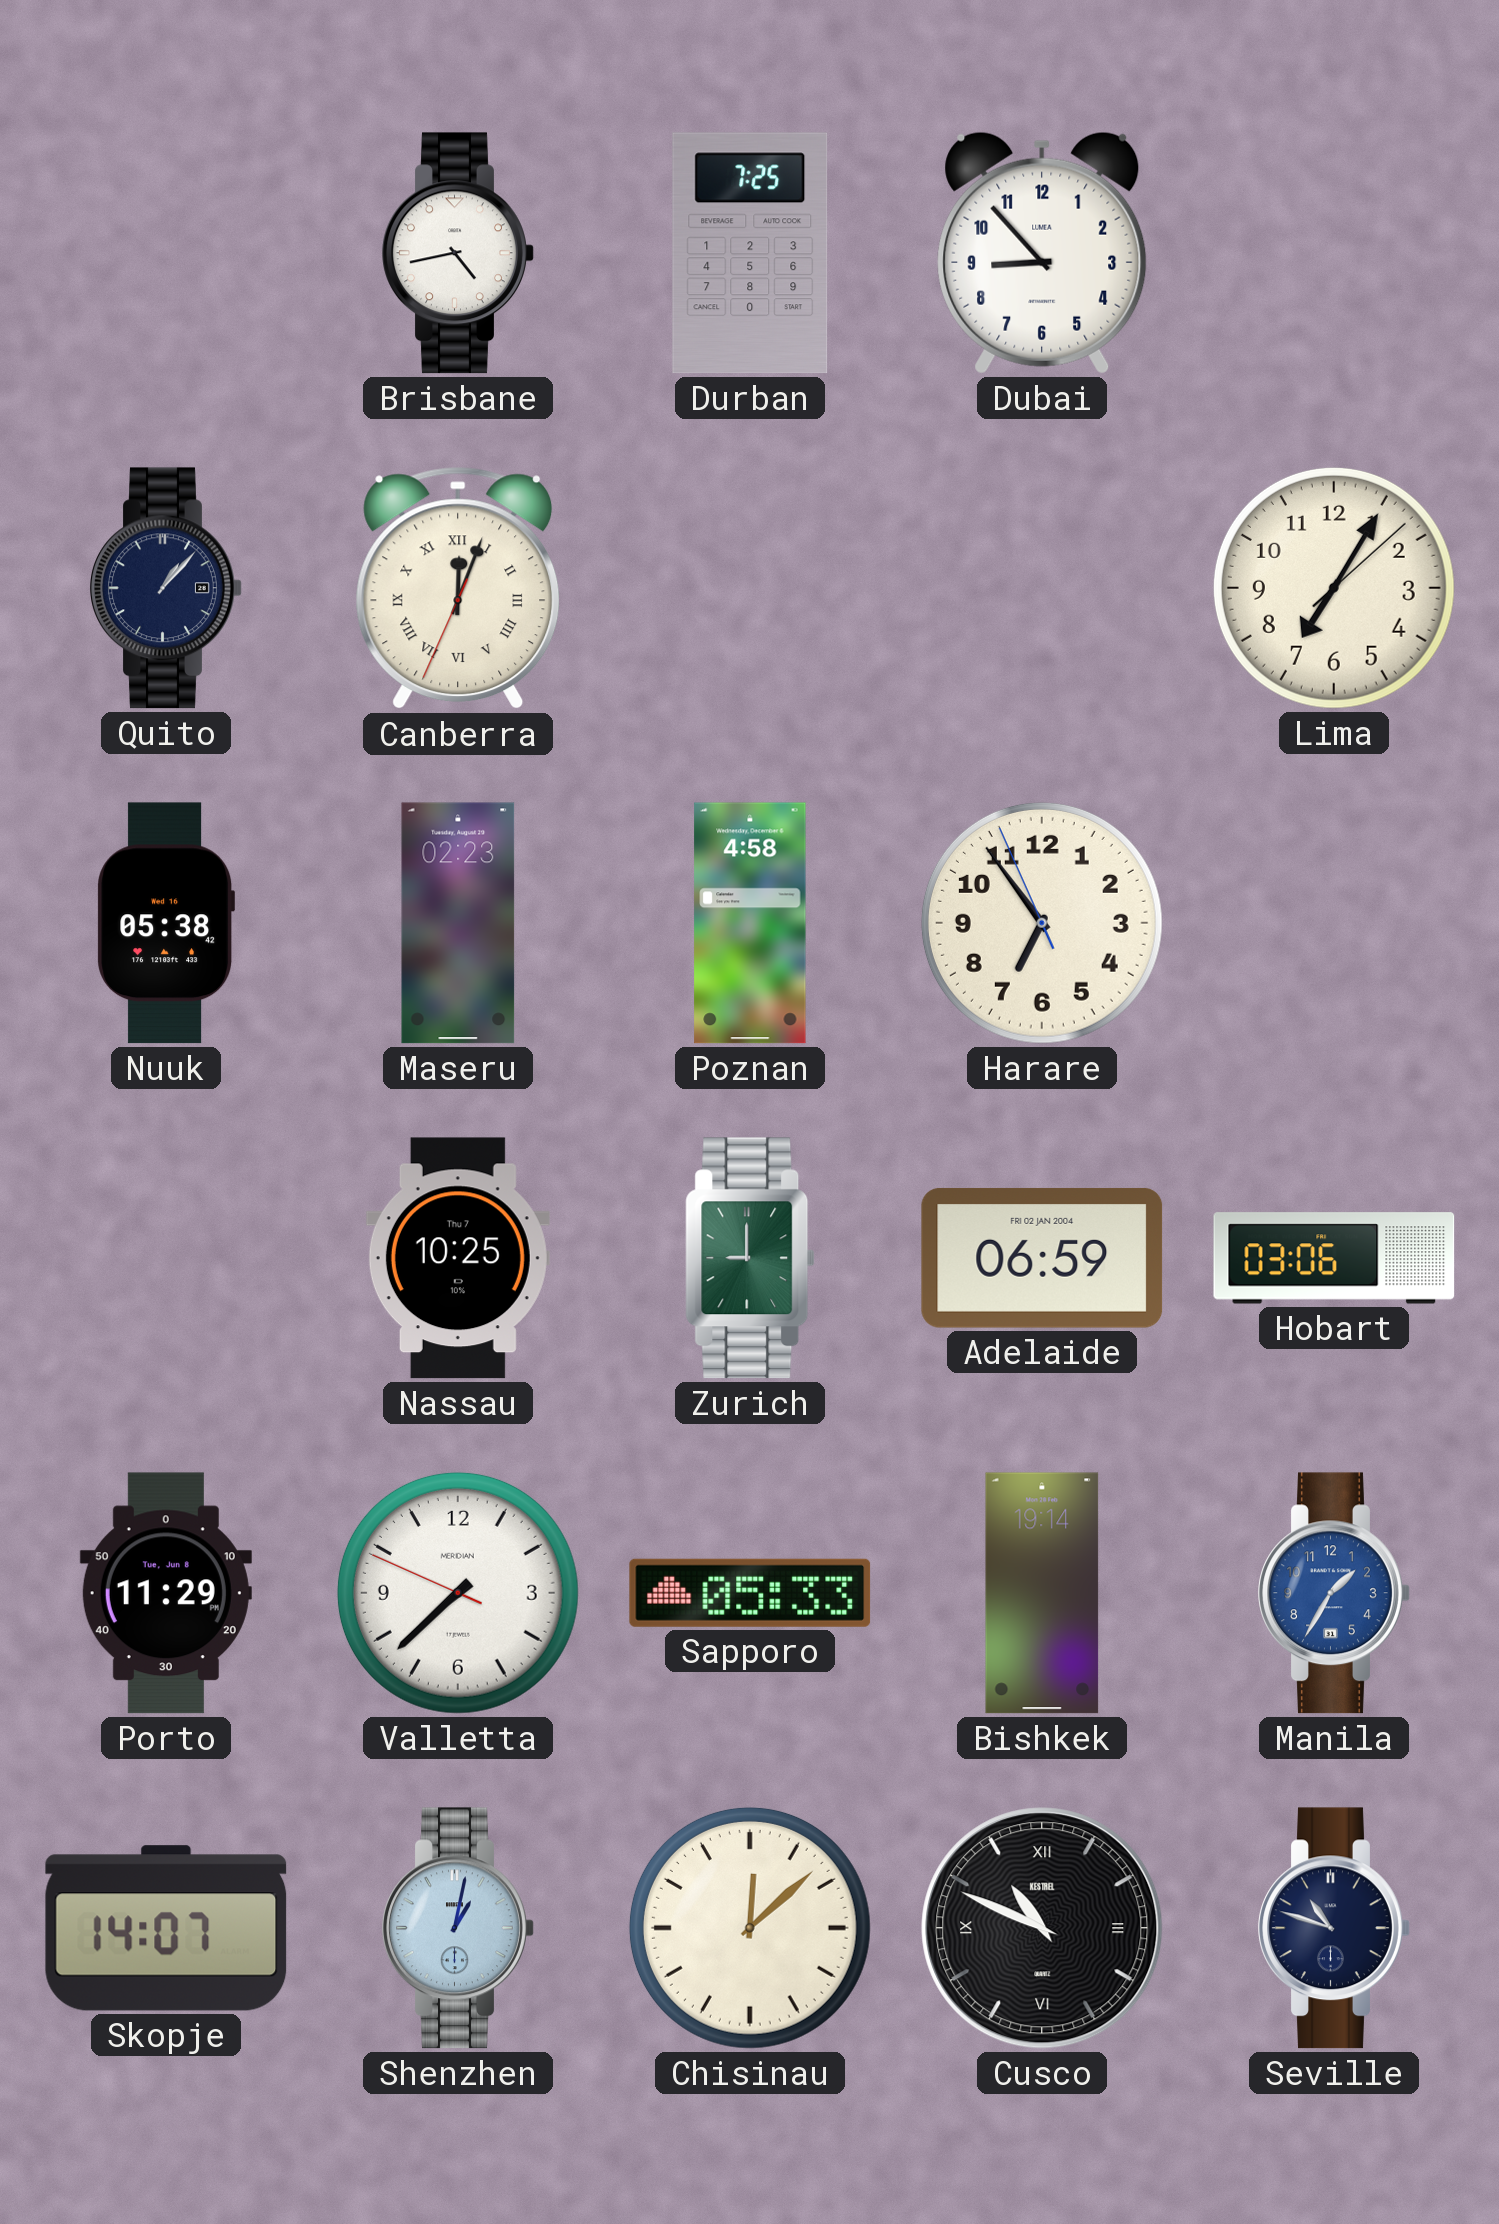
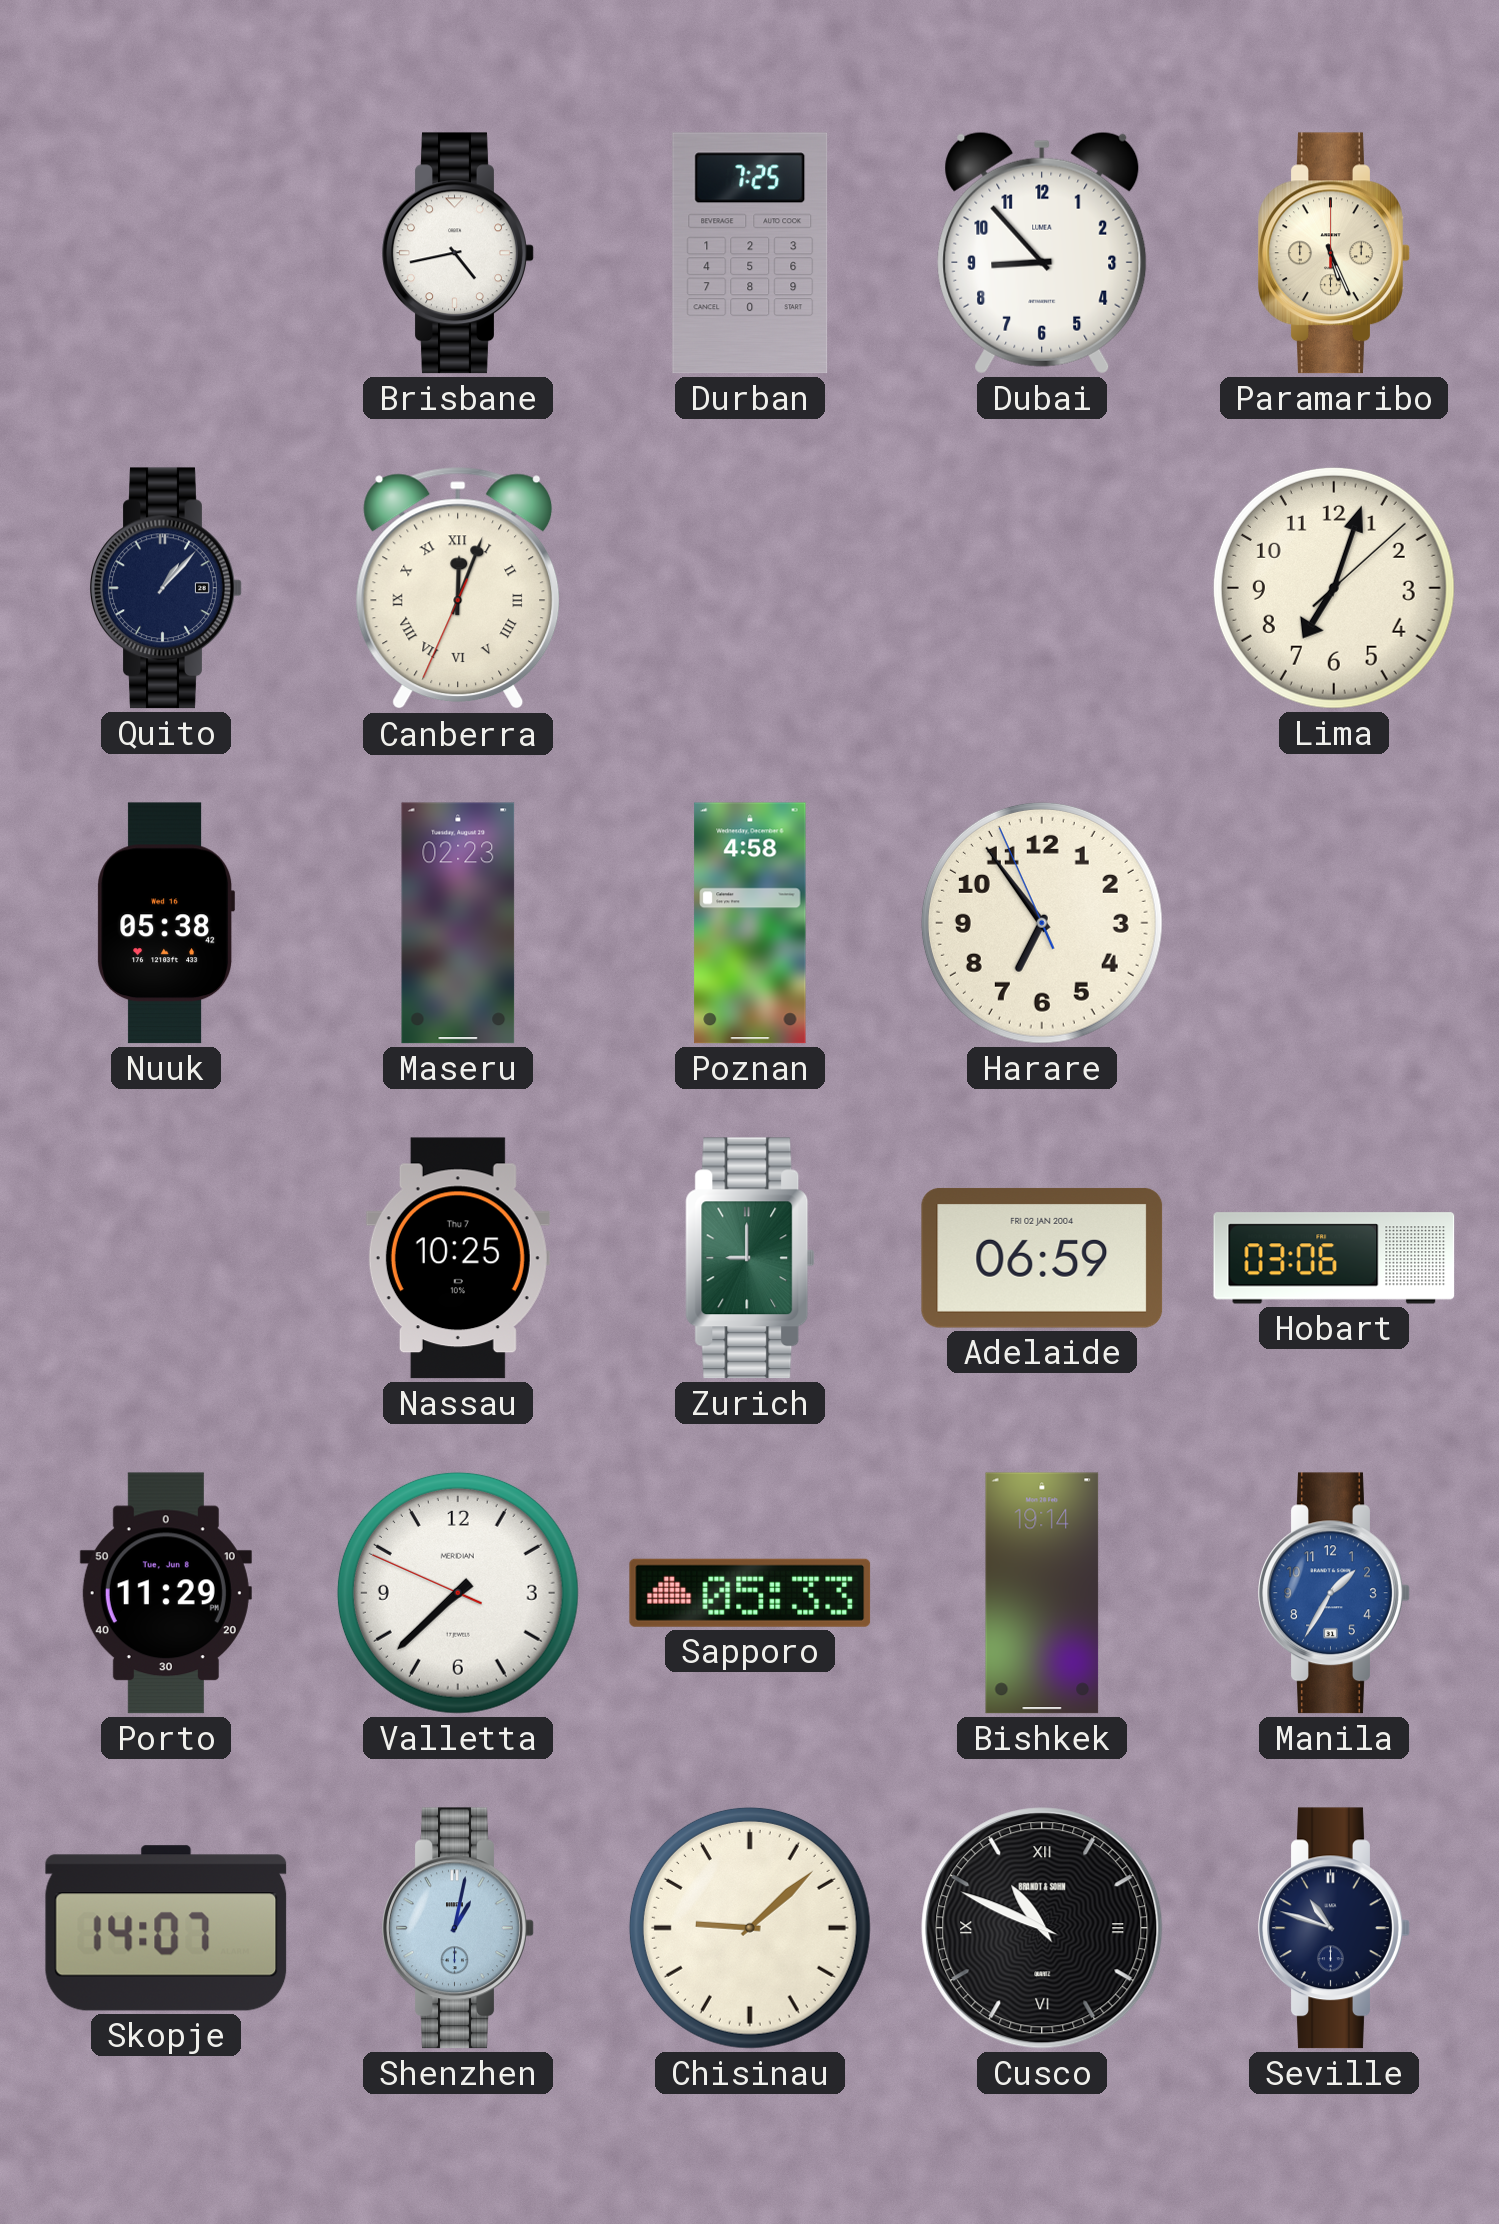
Paramaribo: none -> 5:26
Lima: 7:05 -> 7:03
Chisinau: 12:08 -> 9:08
Cusco brand: KESTREL -> BRANDT & SOHN
